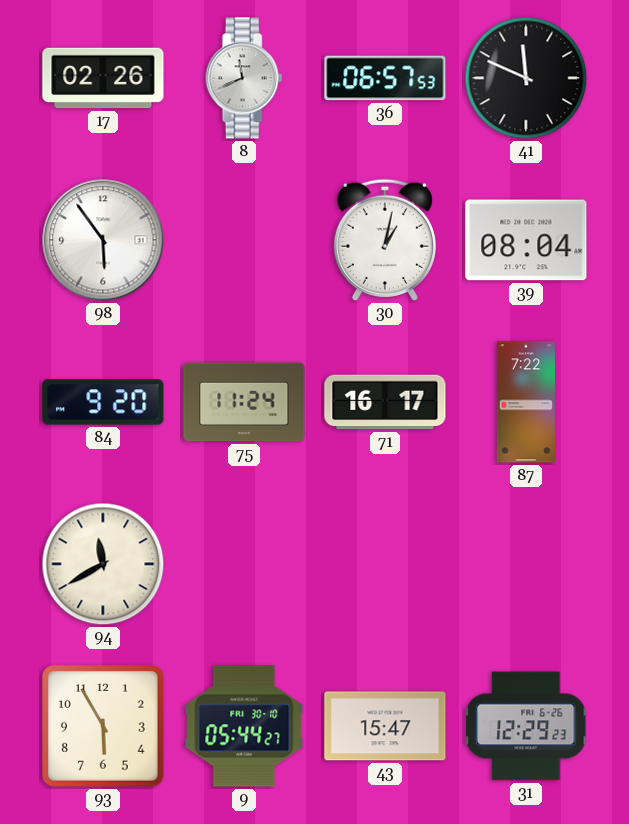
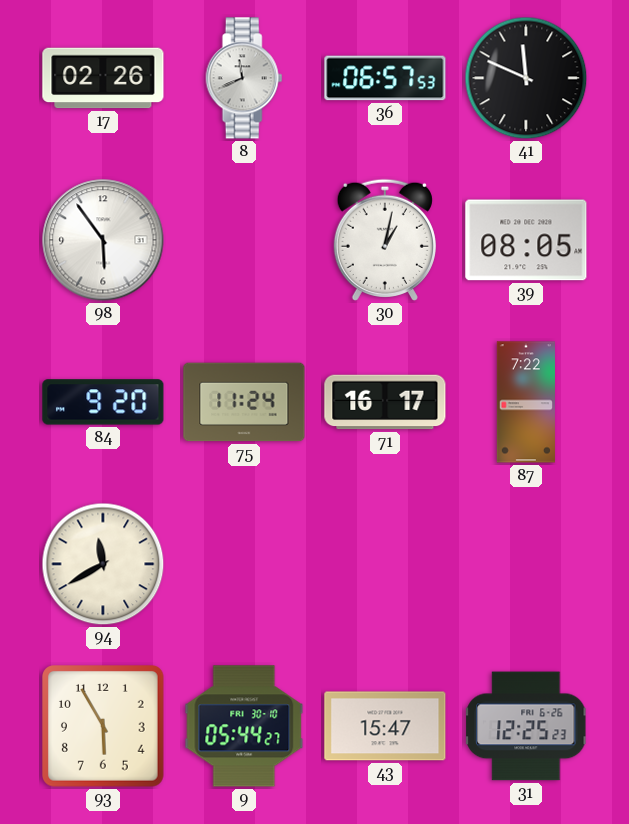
39: 08:04 -> 08:05
31: 12:29 -> 12:25
